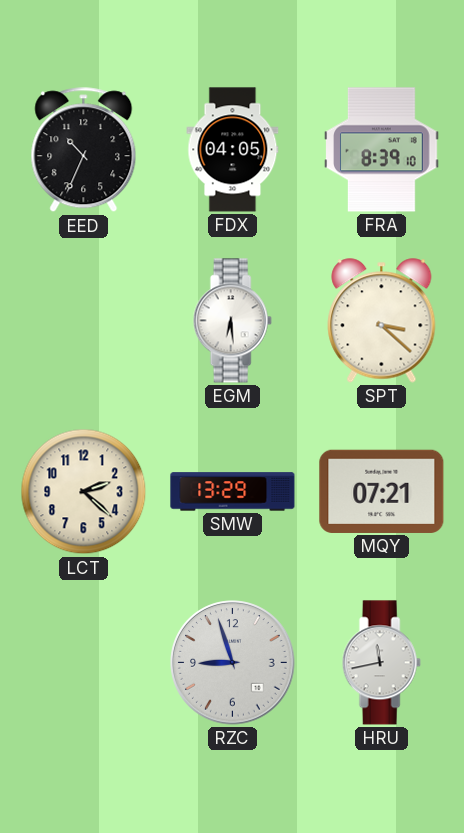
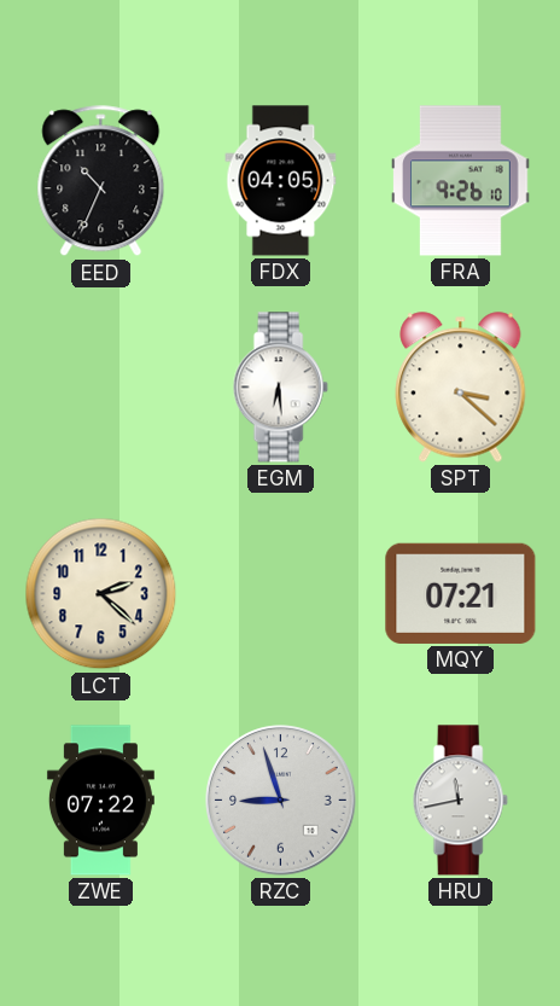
FRA: 8:39 -> 9:26
SMW: 13:29 -> none
ZWE: none -> 07:22
